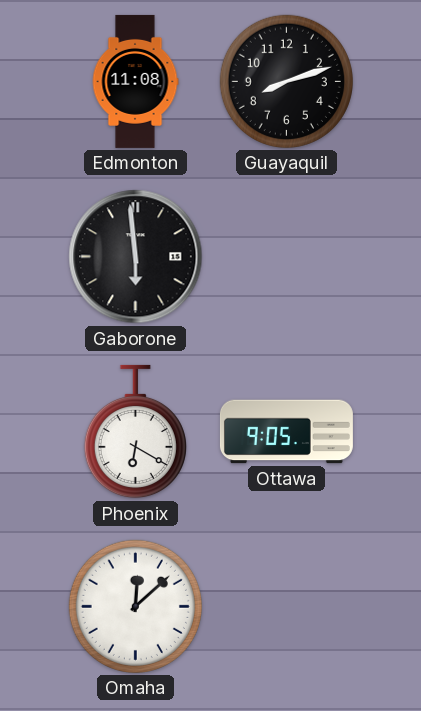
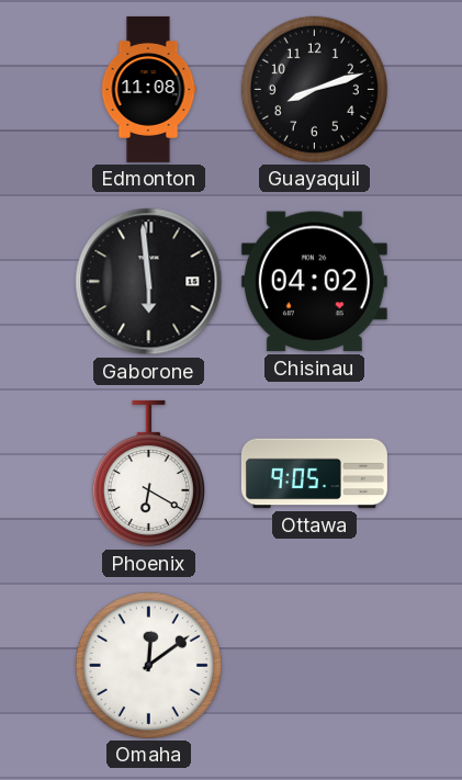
Chisinau: none -> 04:02
Omaha: 12:08 -> 12:09
